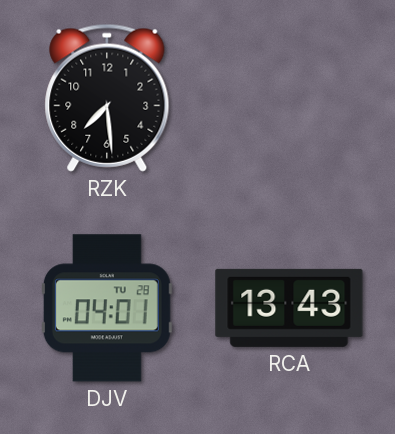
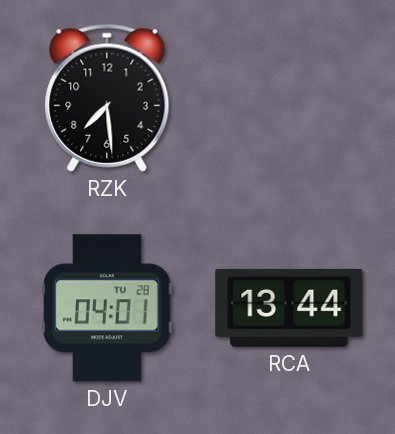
RCA: 13:43 -> 13:44
